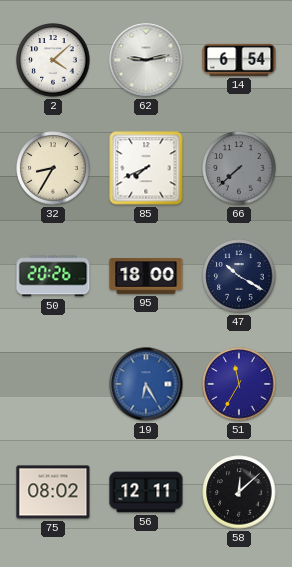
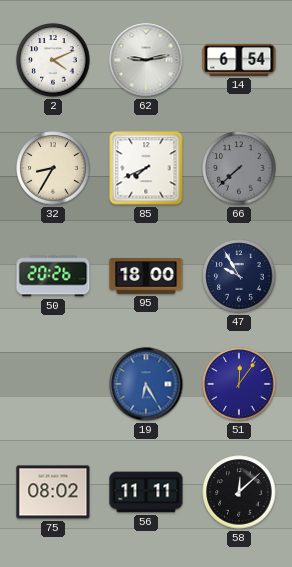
2: 4:08 -> 4:11
47: 10:20 -> 9:55
51: 11:35 -> 12:06
56: 12:11 -> 11:11
